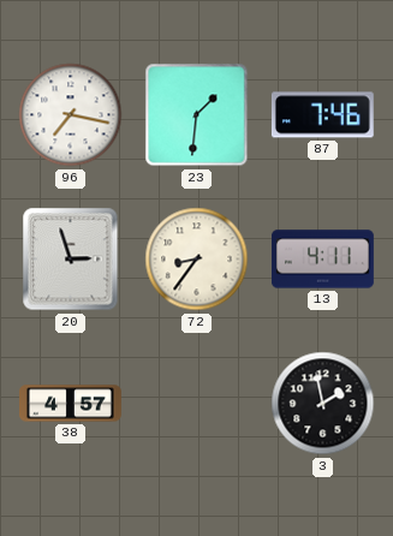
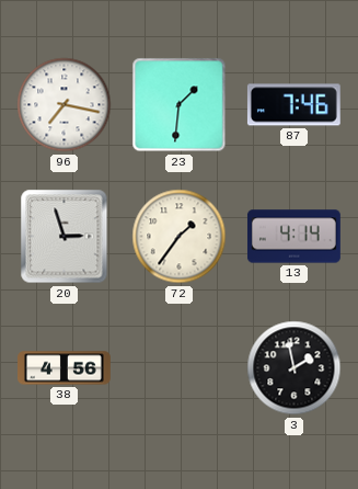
72: 8:36 -> 1:36
13: 4:11 -> 4:14
38: 4:57 -> 4:56
